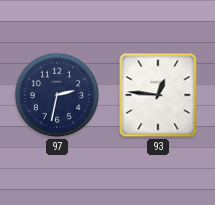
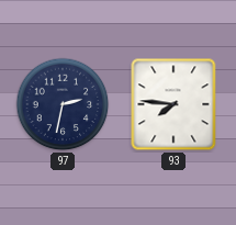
93: 12:46 -> 7:46
